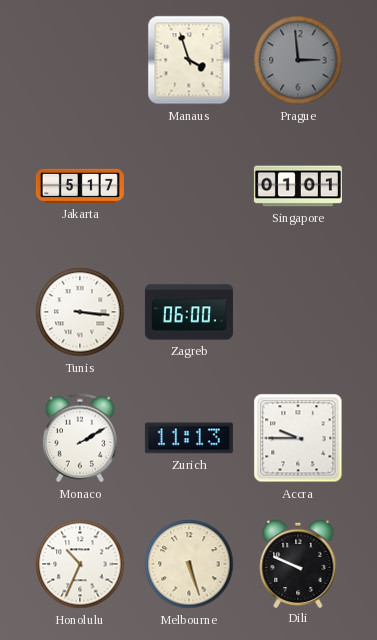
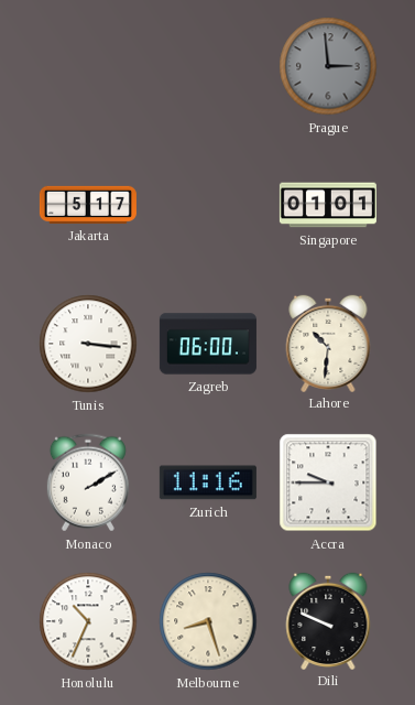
Manaus: 3:57 -> none
Lahore: none -> 10:31
Zurich: 11:13 -> 11:16
Melbourne: 5:27 -> 8:27
